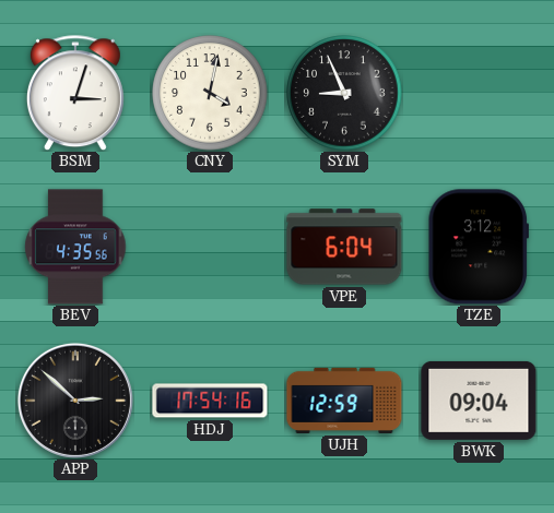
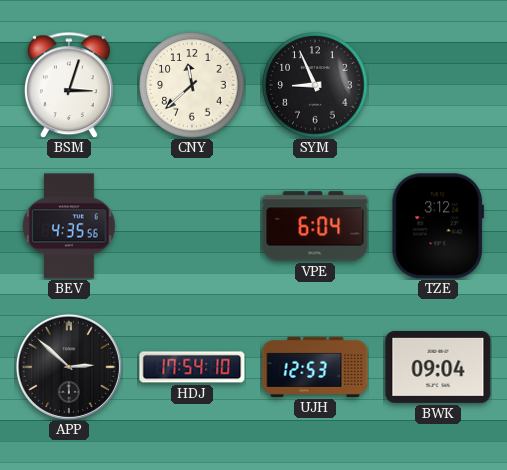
CNY: 4:02 -> 11:38
HDJ: 17:54:16 -> 17:54:10
UJH: 12:59 -> 12:53
